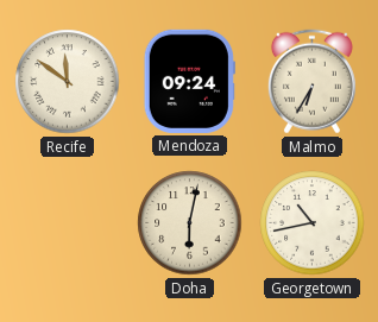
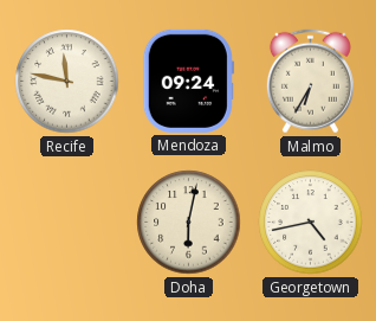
Recife: 11:51 -> 11:47
Georgetown: 10:43 -> 4:43
